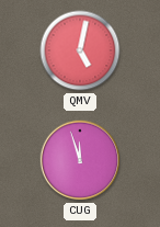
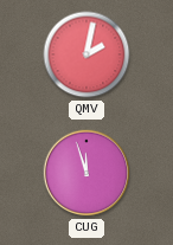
QMV: 5:02 -> 2:02
